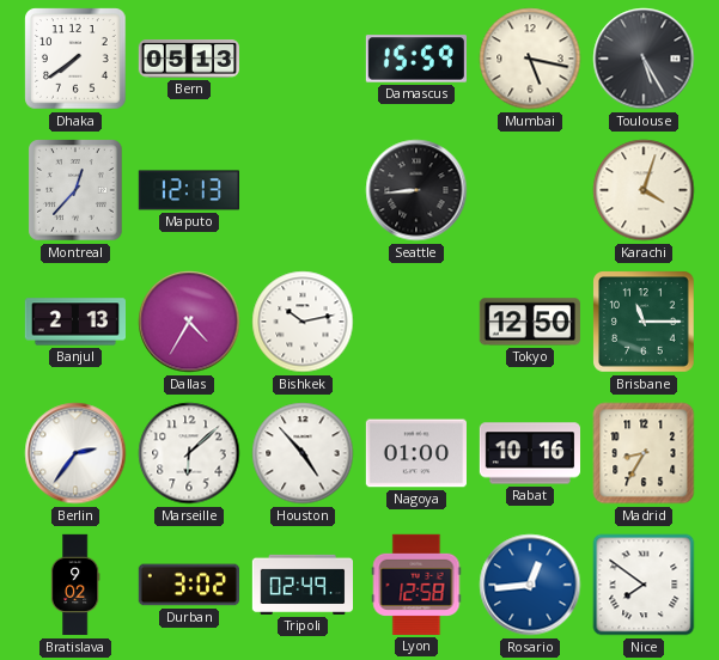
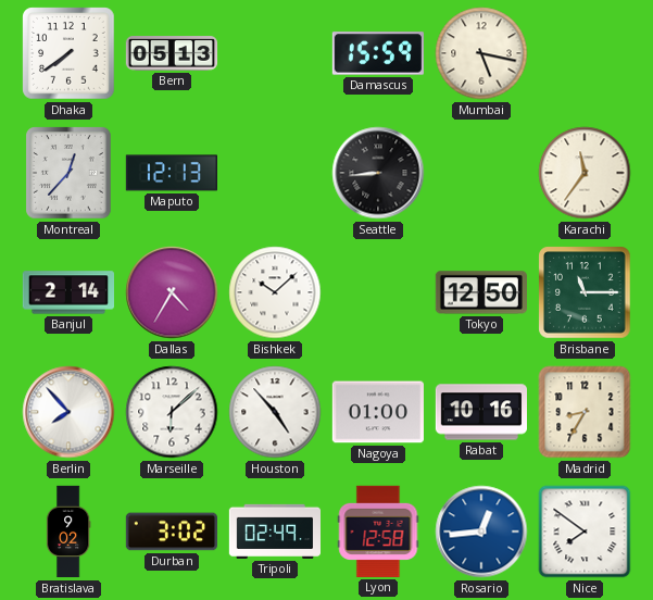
Toulouse: 5:25 -> none
Karachi: 4:03 -> 11:36
Banjul: 2:13 -> 2:14
Bishkek: 10:13 -> 10:08
Berlin: 2:36 -> 7:53
